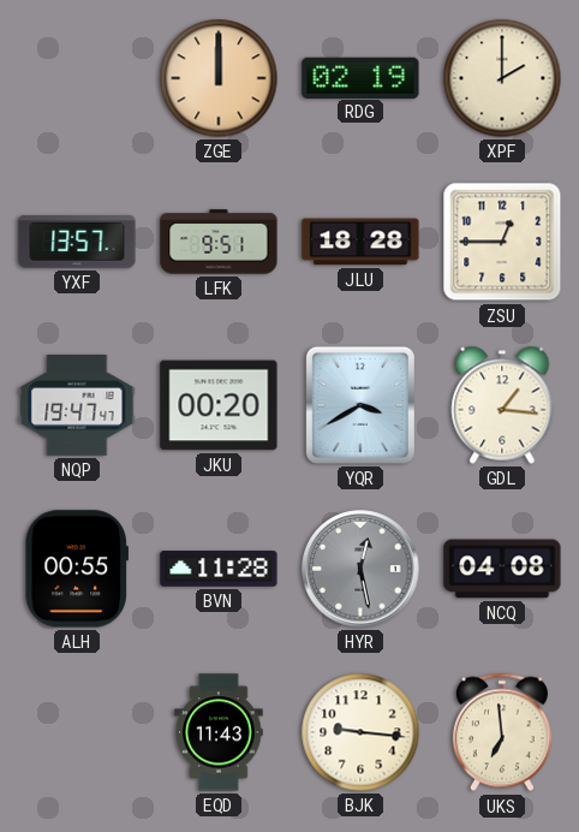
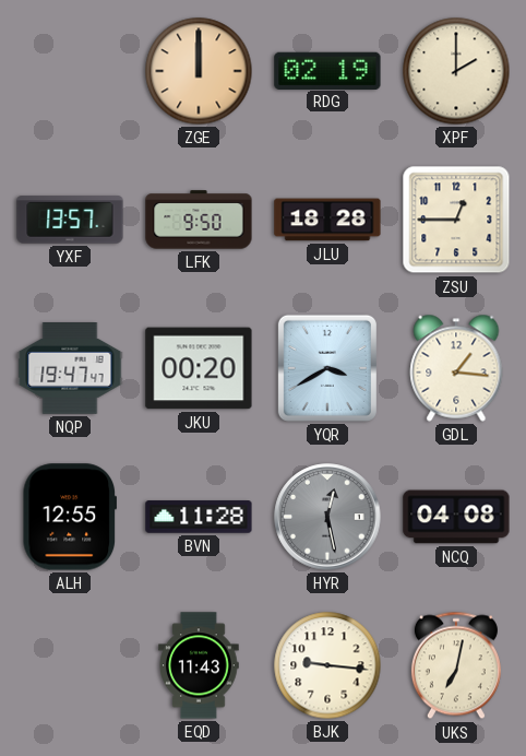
LFK: 9:51 -> 9:50
ALH: 00:55 -> 12:55
UKS: 6:59 -> 7:02
